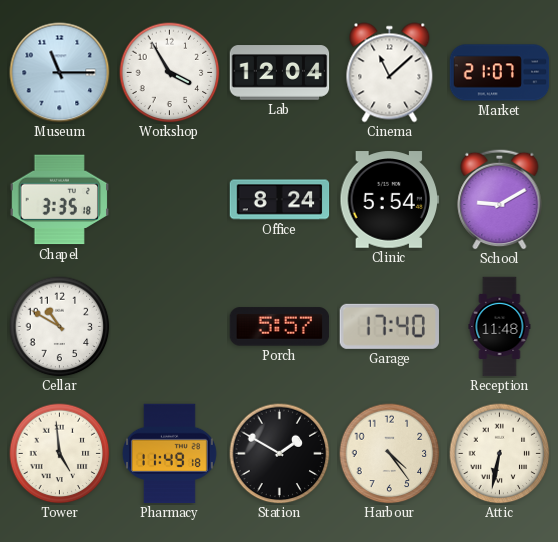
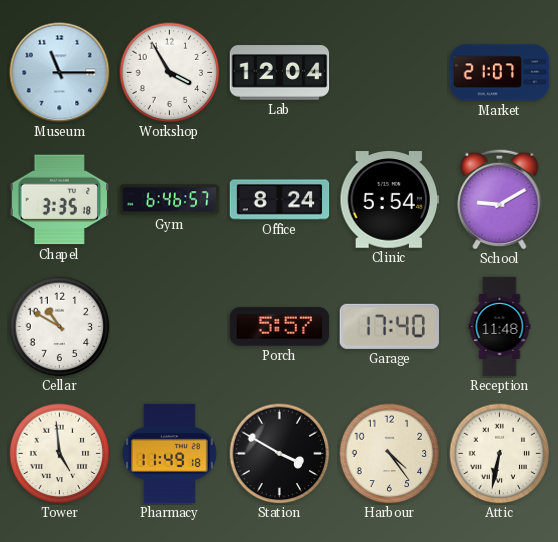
Cinema: 11:08 -> none
Gym: none -> 6:46
Station: 1:50 -> 3:50
